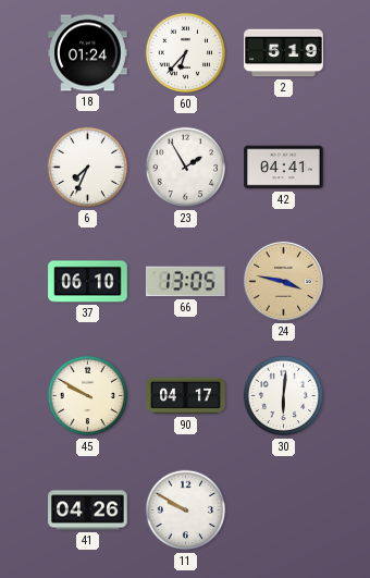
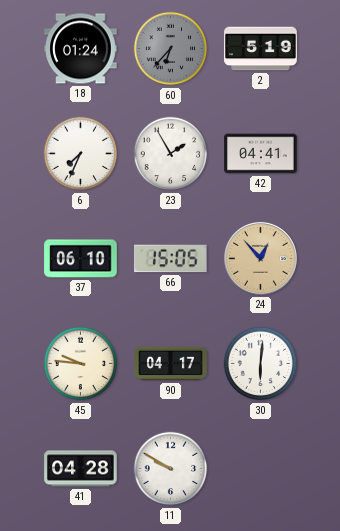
60 dial: white -> grey
66: 13:05 -> 15:05
24: 3:47 -> 12:53
45: 9:50 -> 9:46
41: 04:26 -> 04:28
